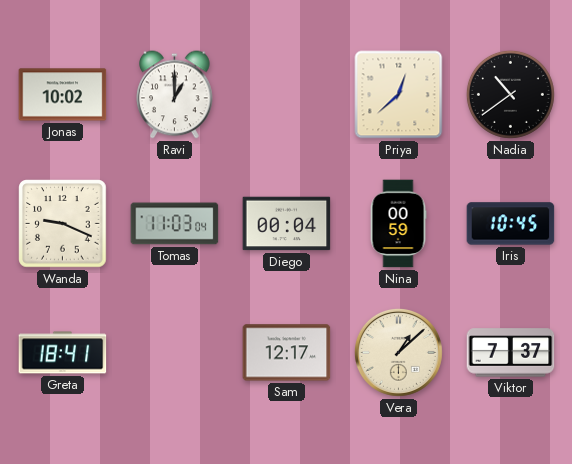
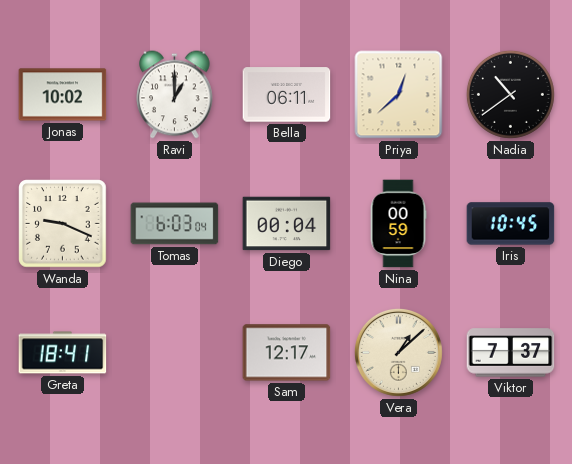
Bella: none -> 06:11
Tomas: 11:03 -> 6:03
